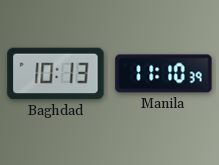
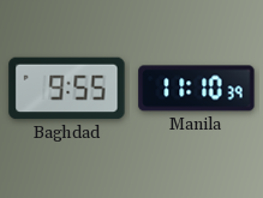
Baghdad: 10:13 -> 9:55
